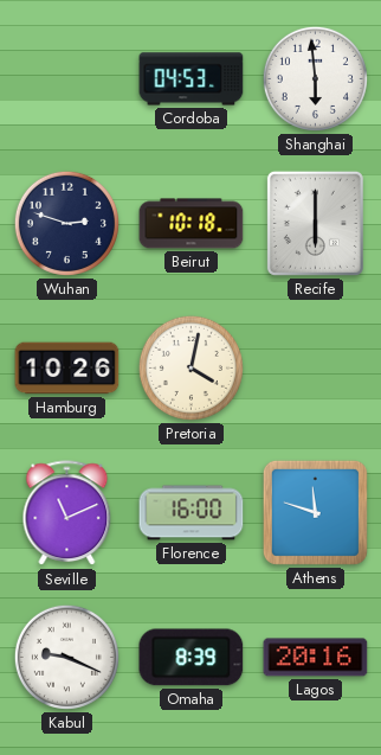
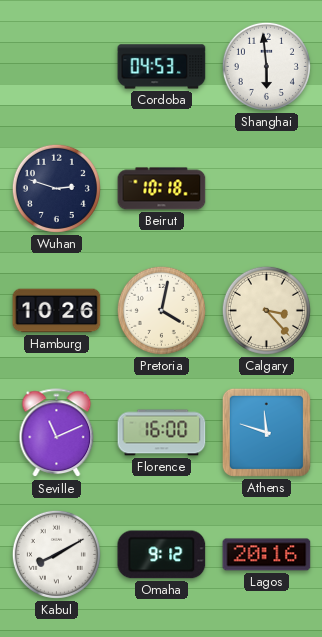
Recife: 6:00 -> none
Calgary: none -> 3:23
Kabul: 9:19 -> 8:10
Omaha: 8:39 -> 9:12
